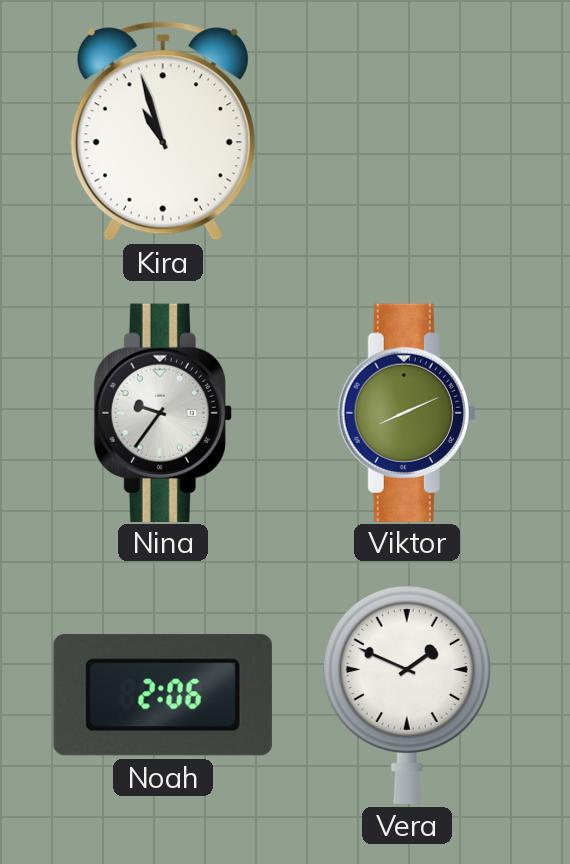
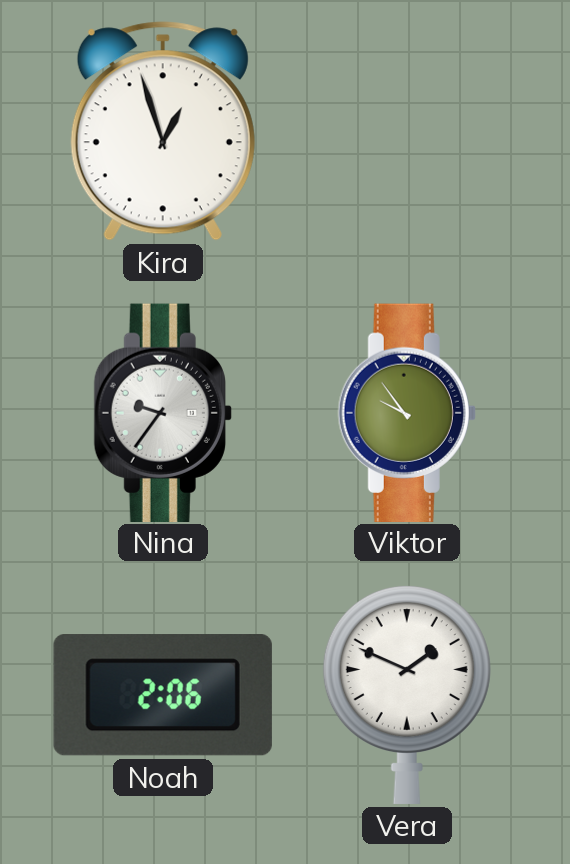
Kira: 10:57 -> 12:57
Viktor: 8:11 -> 9:54
